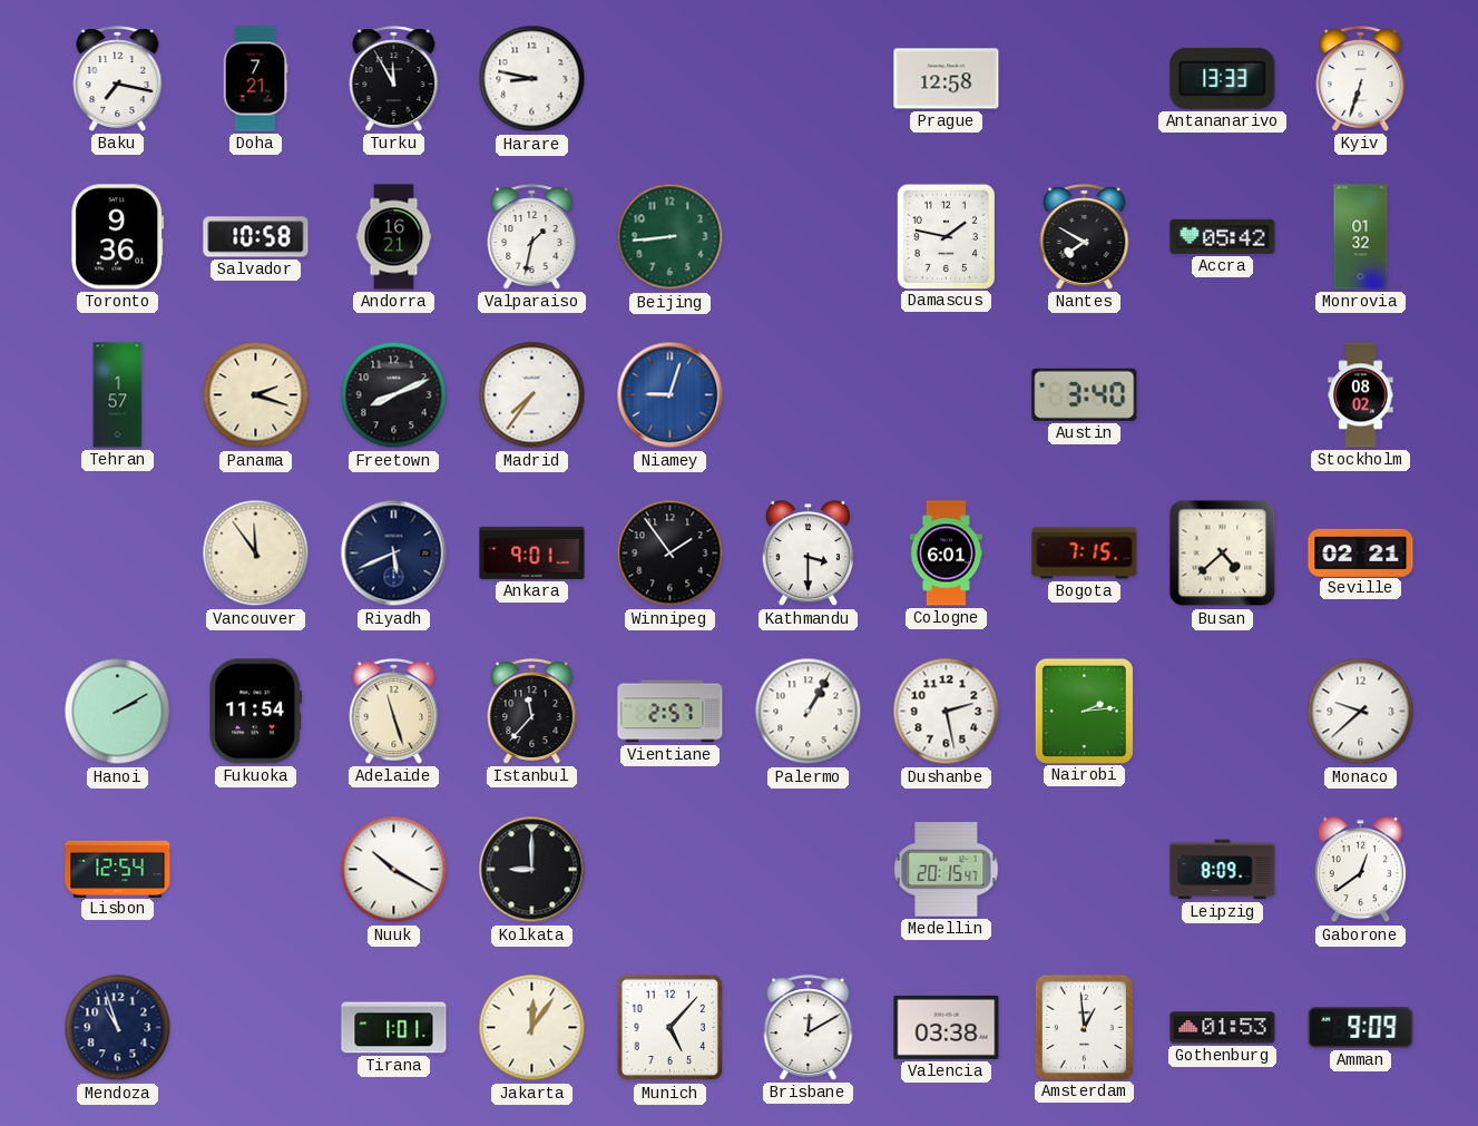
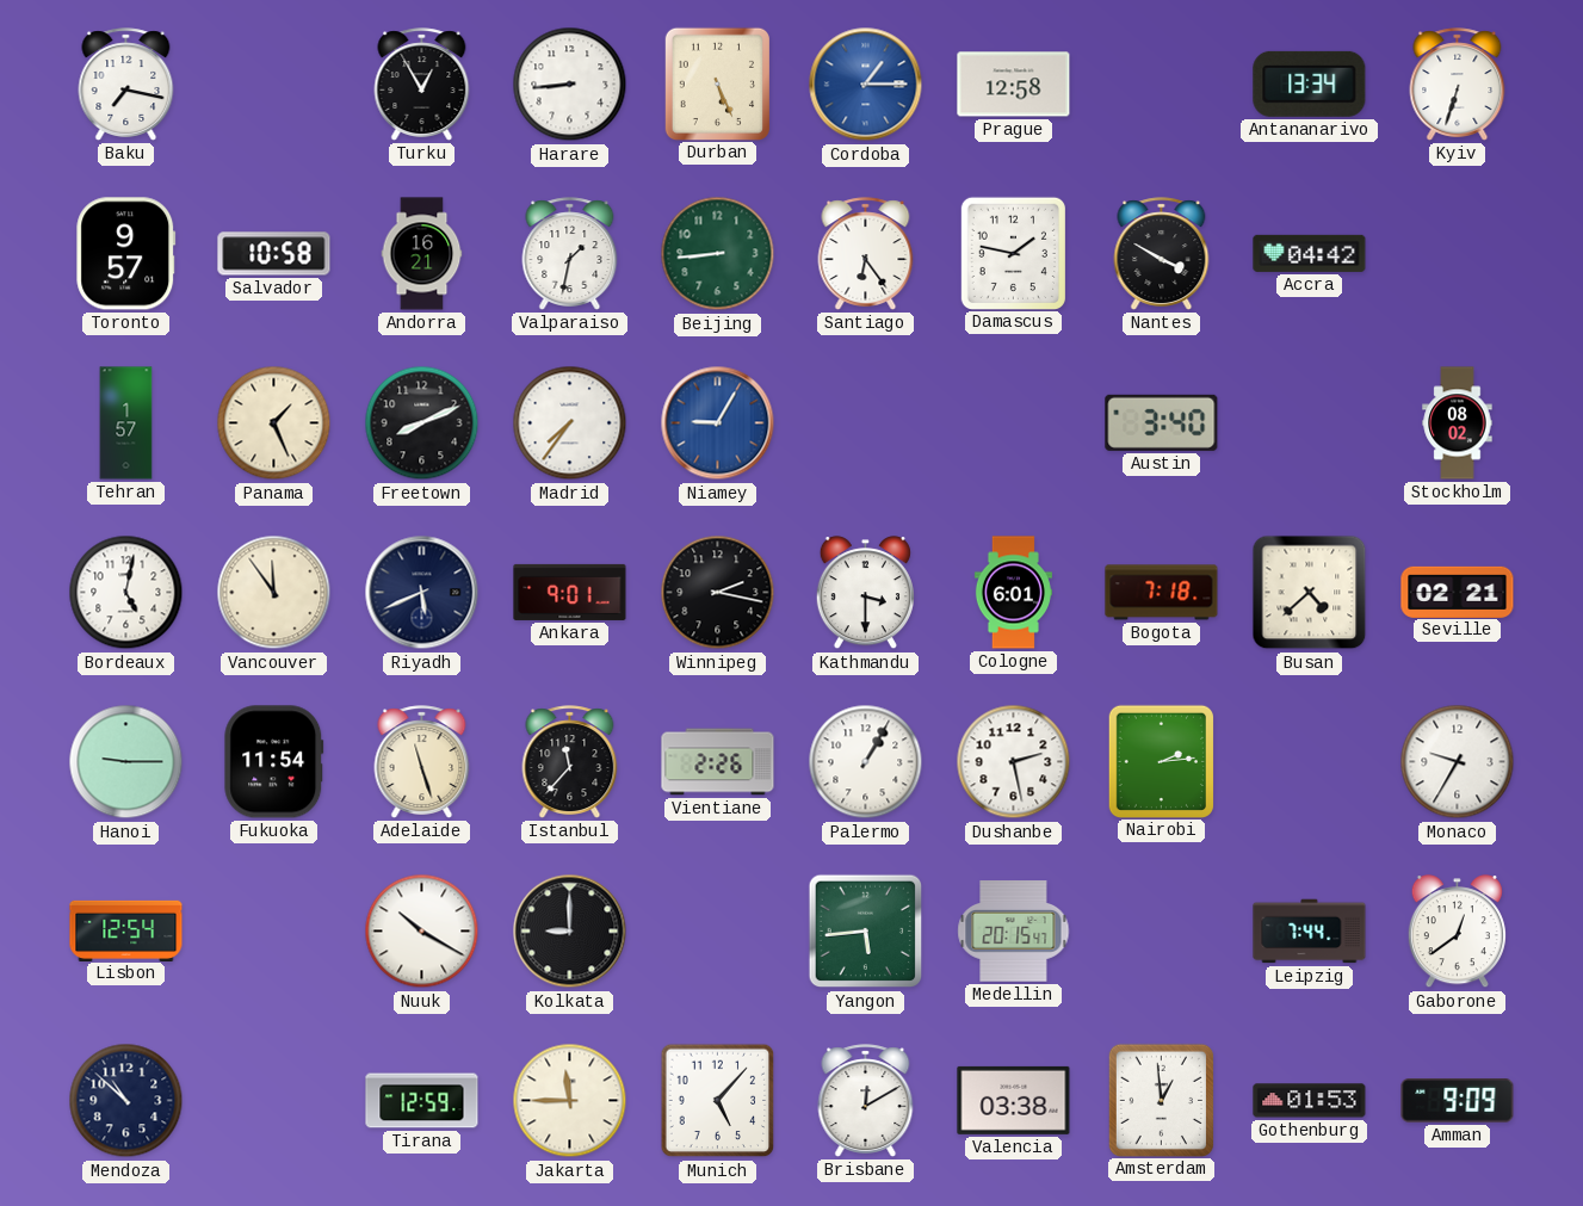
Doha: 7:21 -> none
Turku: 11:55 -> 12:55
Harare: 8:47 -> 8:44
Durban: none -> 5:26
Cordoba: none -> 1:15
Antananarivo: 13:33 -> 13:34
Toronto: 9:36 -> 9:57
Santiago: none -> 6:24
Nantes: 7:50 -> 3:50
Accra: 05:42 -> 04:42
Monrovia: 01:32 -> none
Panama: 2:18 -> 1:26
Niamey: 9:03 -> 9:05
Bordeaux: none -> 5:02
Winnipeg: 1:54 -> 2:17
Bogota: 7:15 -> 7:18
Hanoi: 2:10 -> 9:15
Vientiane: 2:57 -> 2:26
Monaco: 9:38 -> 9:35
Yangon: none -> 5:44
Leipzig: 8:09 -> 7:44
Mendoza: 10:57 -> 10:52
Tirana: 1:01 -> 12:59
Jakarta: 12:06 -> 11:45
